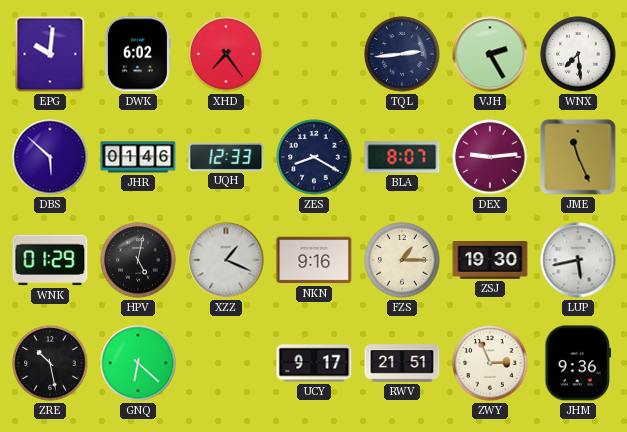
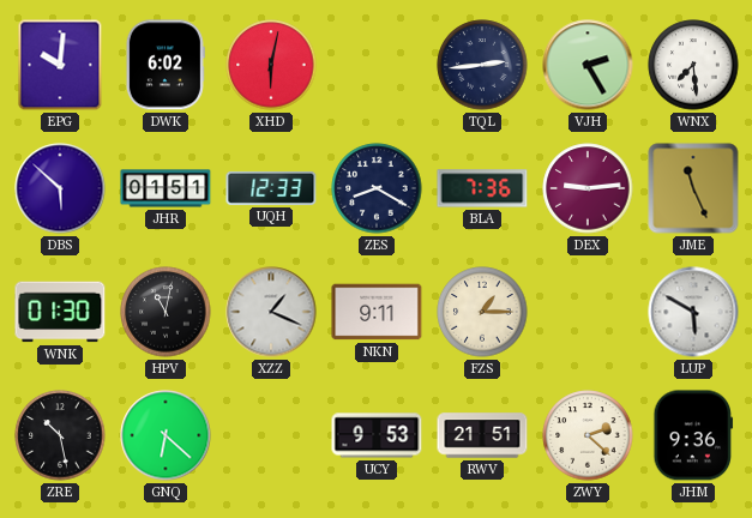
XHD: 7:24 -> 6:02
JHR: 01:46 -> 01:51
BLA: 8:07 -> 7:36
WNK: 01:29 -> 01:30
HPV: 5:02 -> 11:02
NKN: 9:16 -> 9:11
ZSJ: 19:30 -> none
LUP: 5:43 -> 5:50
UCY: 9:17 -> 9:53
ZWY: 2:56 -> 2:22
